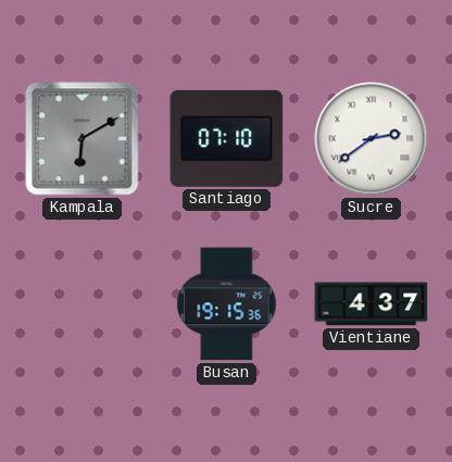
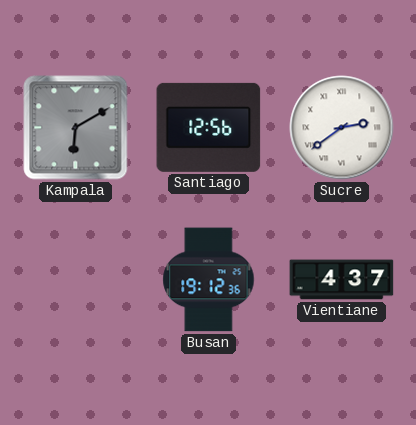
Santiago: 07:10 -> 12:56
Busan: 19:15 -> 19:12
